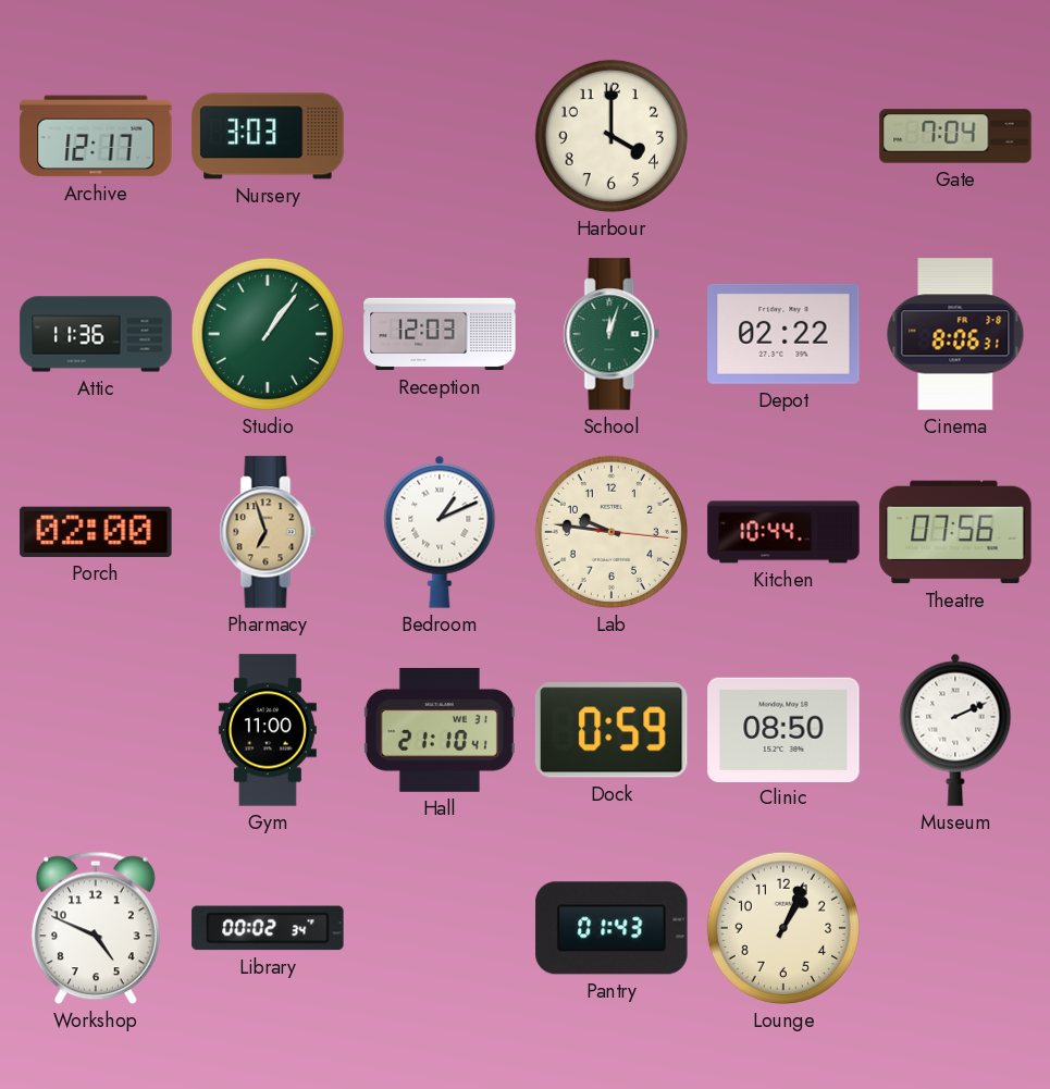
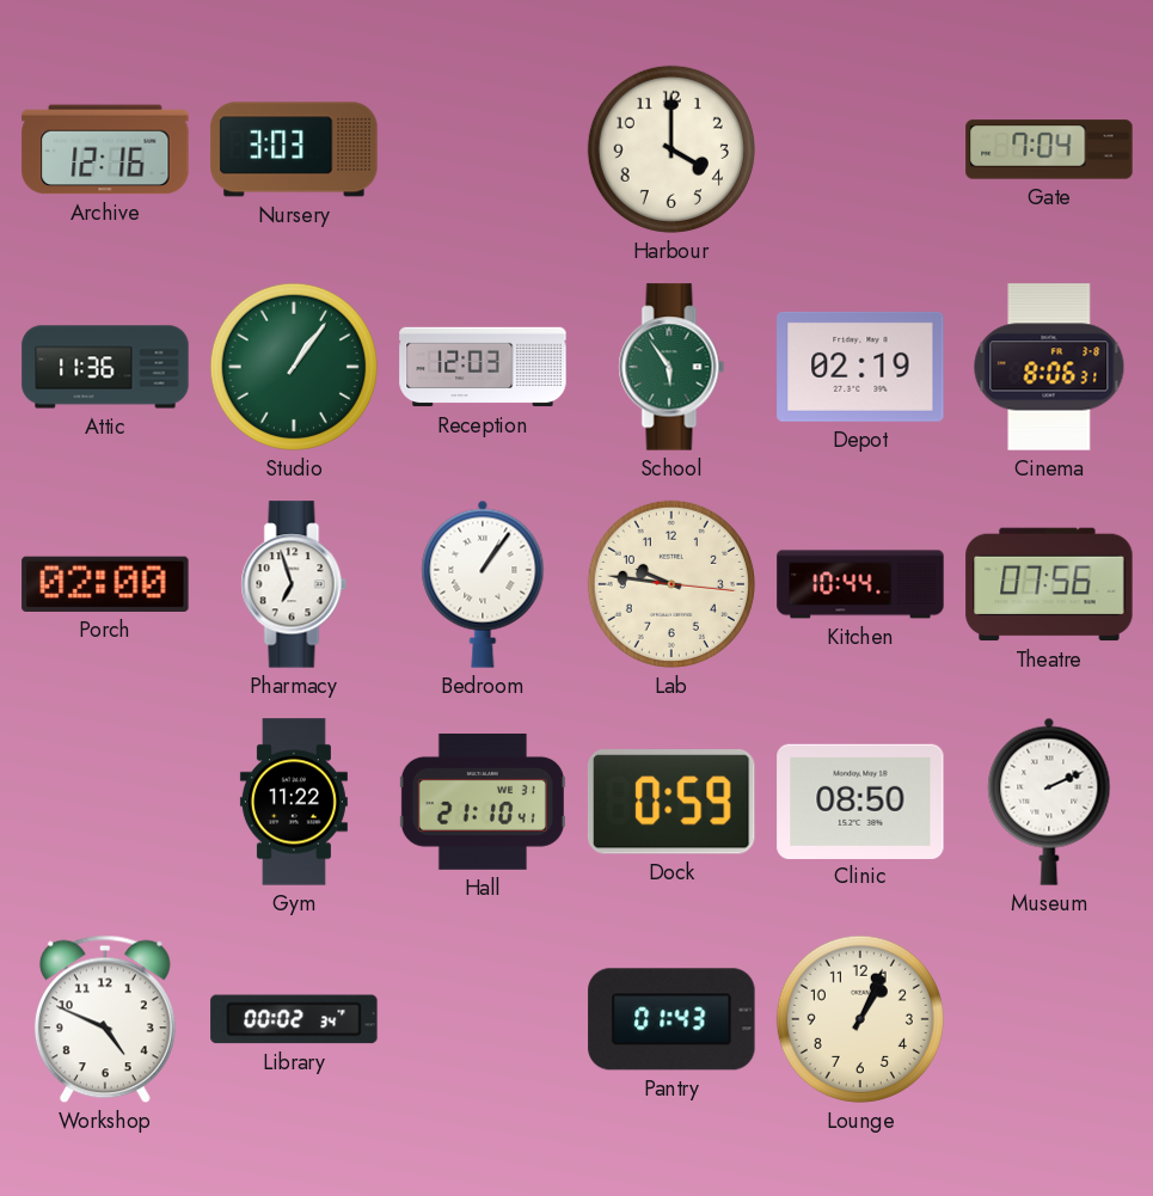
Archive: 12:17 -> 12:16
School: 12:03 -> 5:54
Depot: 02:22 -> 02:19
Pharmacy dial: champagne -> white
Bedroom: 1:11 -> 1:06
Gym: 11:00 -> 11:22
